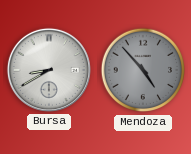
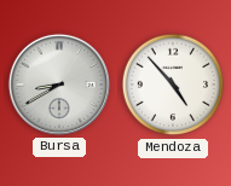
Mendoza dial: grey -> white
